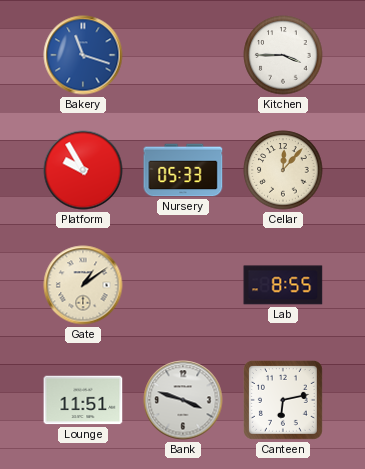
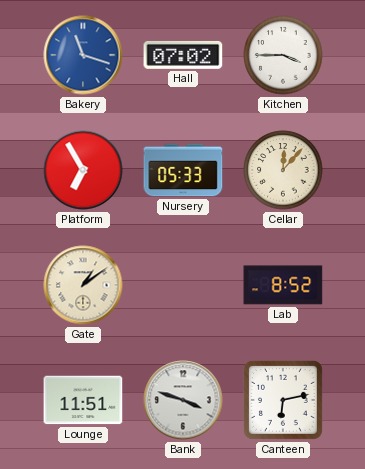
Hall: none -> 07:02
Platform: 9:55 -> 6:55
Lab: 8:55 -> 8:52
